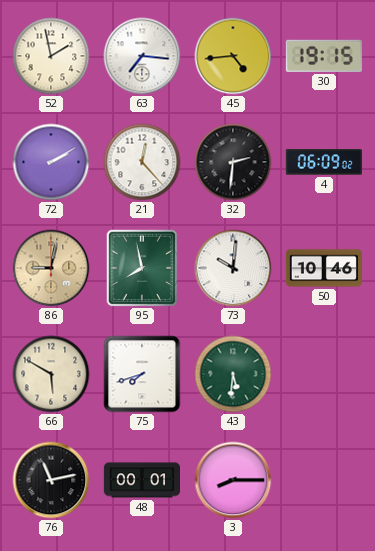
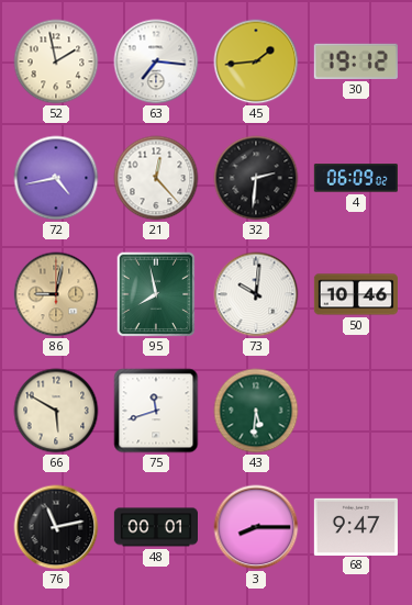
45: 4:44 -> 1:44
30: 19:15 -> 19:12
72: 2:10 -> 4:43
75: 7:42 -> 11:42
68: none -> 9:47
